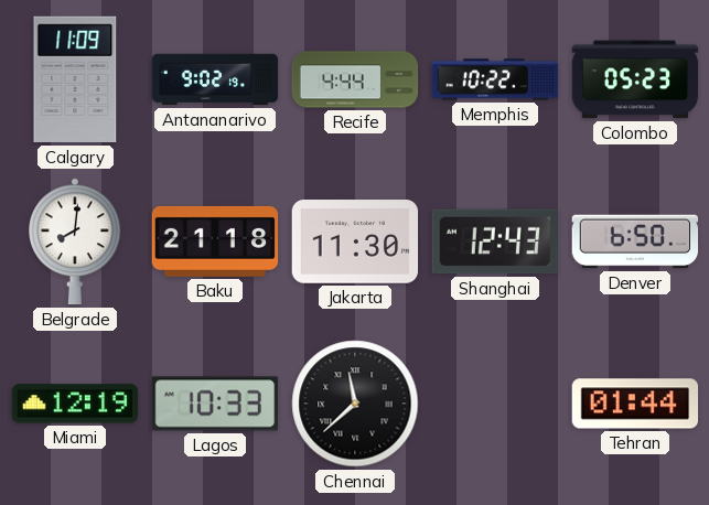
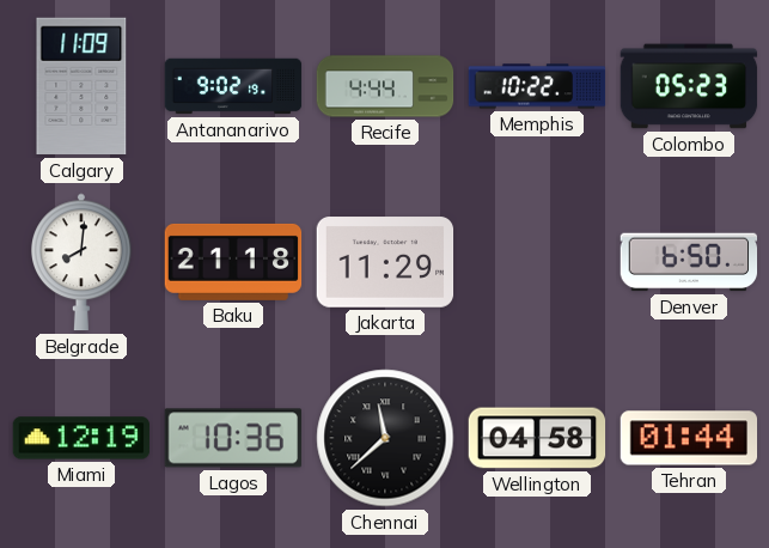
Jakarta: 11:30 -> 11:29
Shanghai: 12:43 -> none
Lagos: 10:33 -> 10:36
Wellington: none -> 04:58
